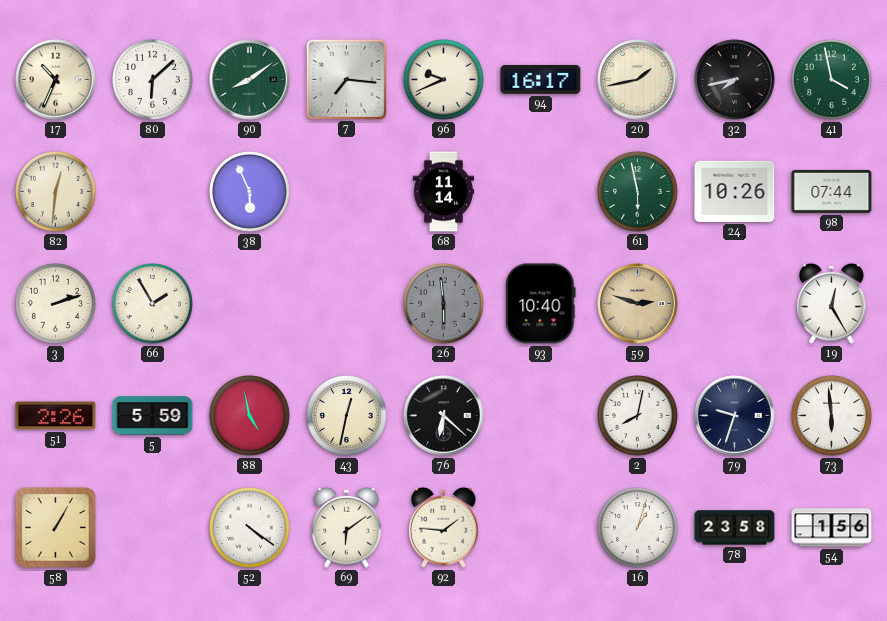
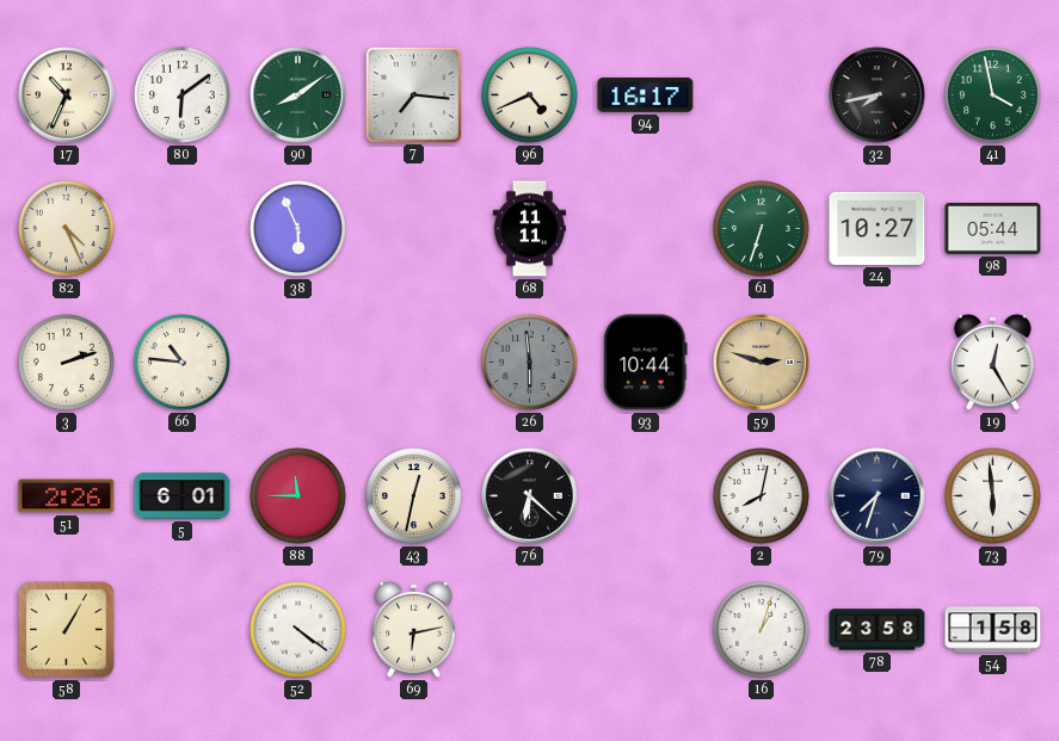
80: 6:08 -> 6:09
96: 9:41 -> 4:41
20: 1:43 -> none
82: 12:31 -> 4:26
68: 11:14 -> 11:11
61: 5:58 -> 6:33
24: 10:26 -> 10:27
98: 07:44 -> 05:44
66: 1:55 -> 10:46
93: 10:40 -> 10:44
5: 5:59 -> 6:01
88: 4:58 -> 11:45
79: 9:33 -> 7:33
69: 6:09 -> 6:13
92: 1:46 -> none
54: 1:56 -> 1:58
